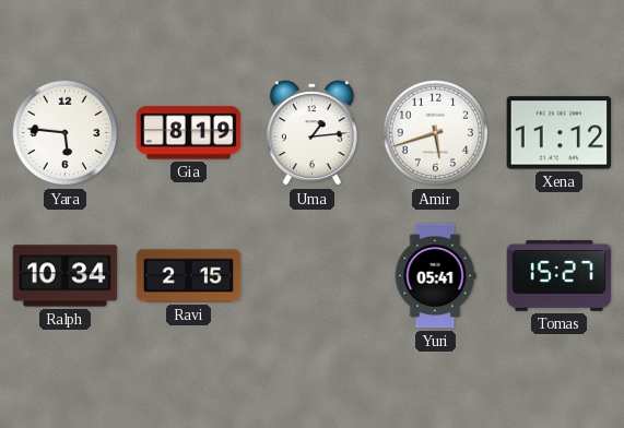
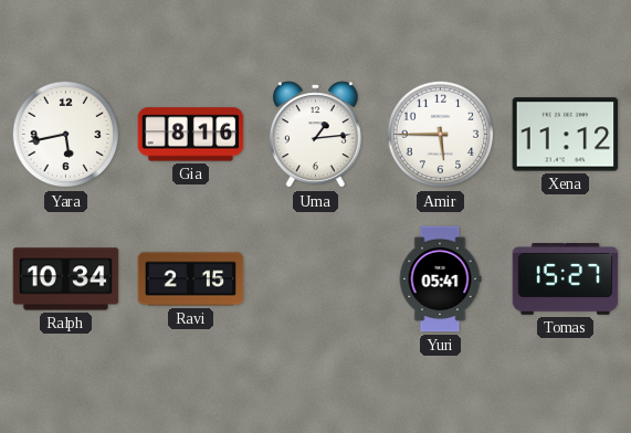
Yara: 5:46 -> 5:43
Gia: 8:19 -> 8:16
Amir: 5:42 -> 5:45
